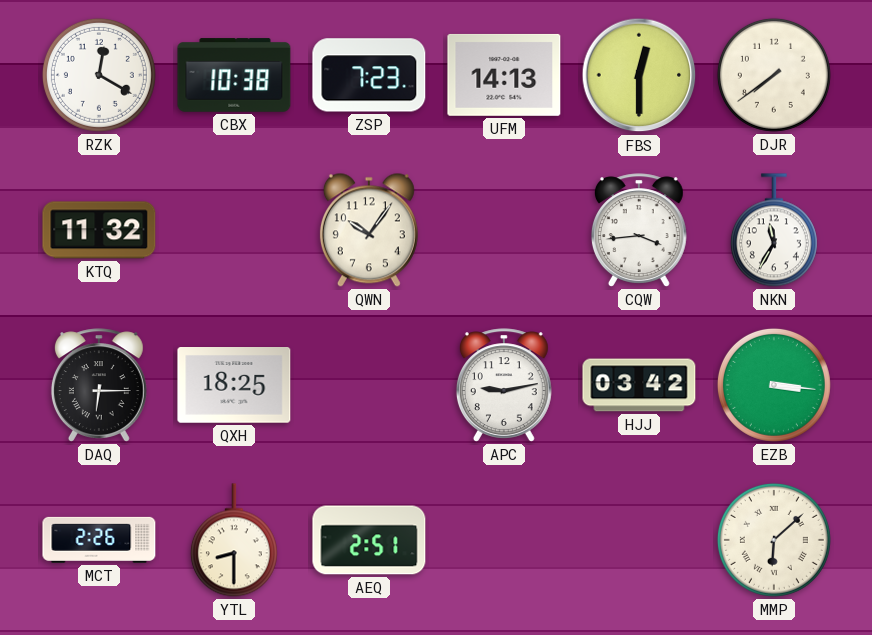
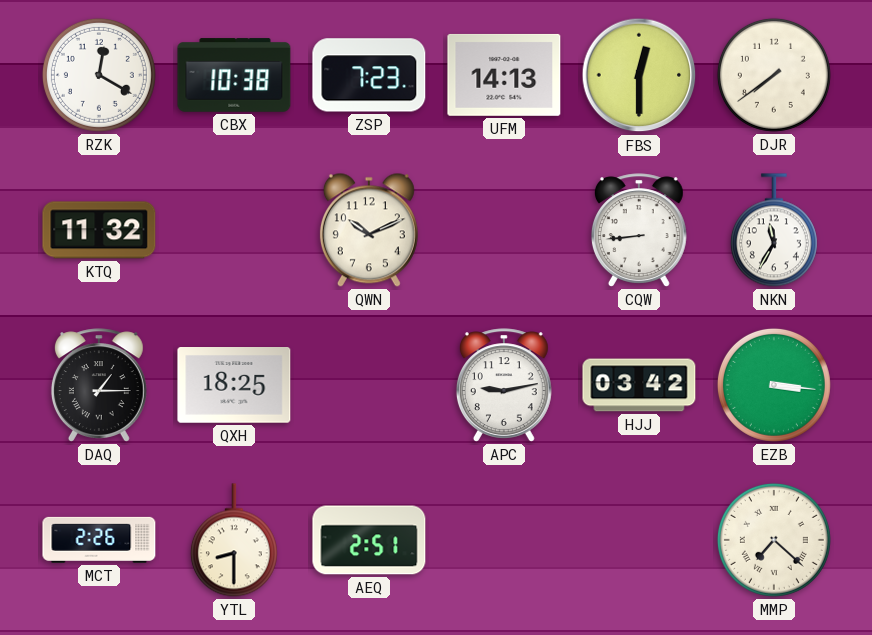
QWN: 10:06 -> 10:11
CQW: 3:44 -> 8:44
DAQ: 6:15 -> 1:15
MMP: 6:08 -> 7:22
